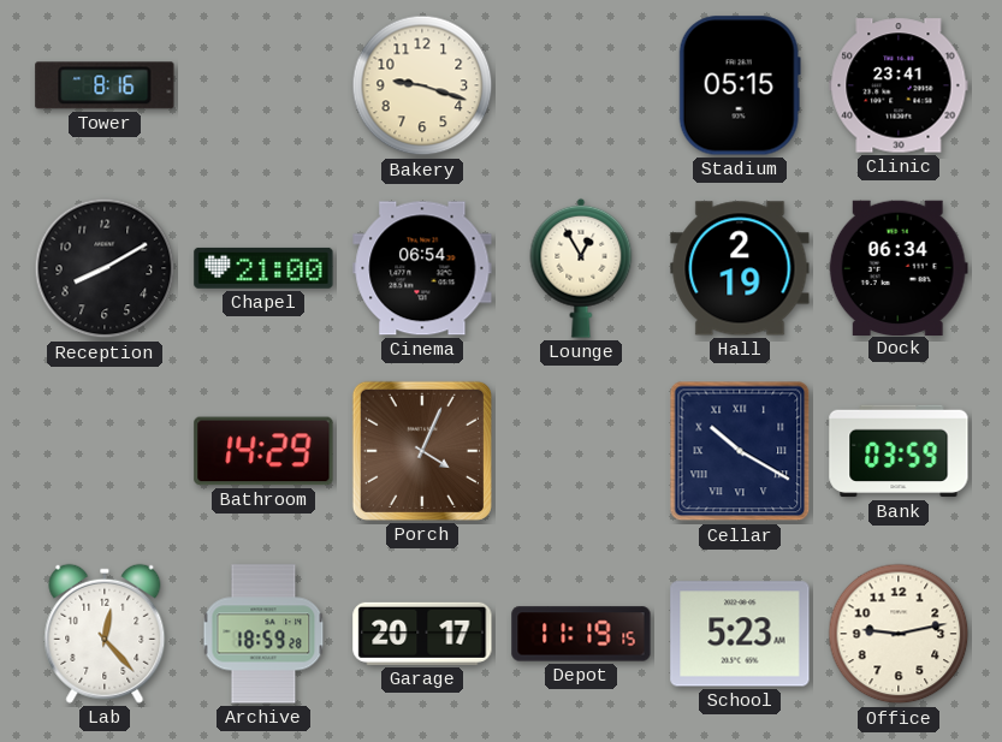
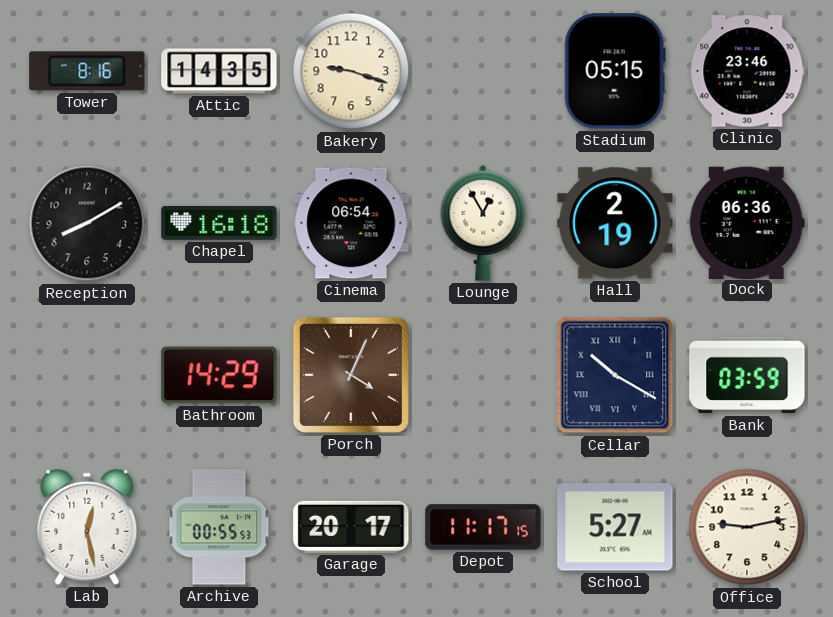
Attic: none -> 14:35
Clinic: 23:41 -> 23:46
Chapel: 21:00 -> 16:18
Dock: 06:34 -> 06:36
Lab: 12:23 -> 12:28
Archive: 18:59 -> 00:55
Depot: 11:19 -> 11:17
School: 5:23 -> 5:27
